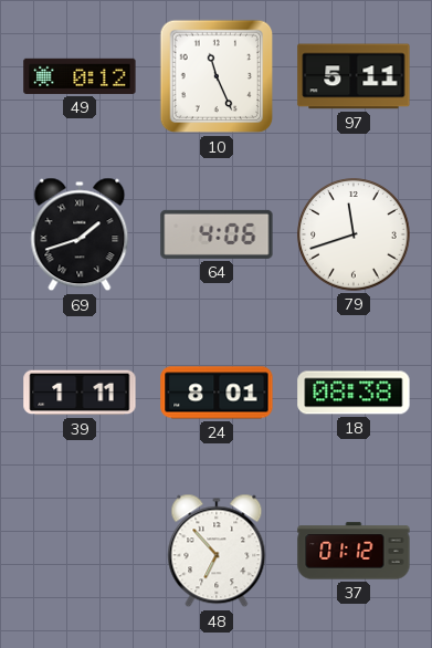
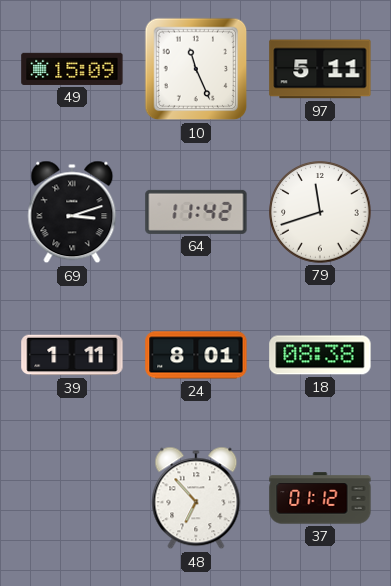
49: 0:12 -> 15:09
69: 1:42 -> 3:12
64: 4:06 -> 11:42
